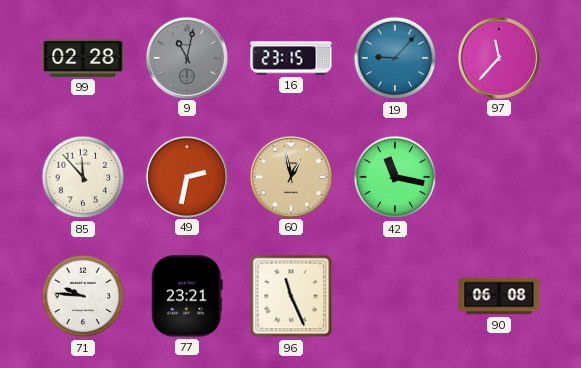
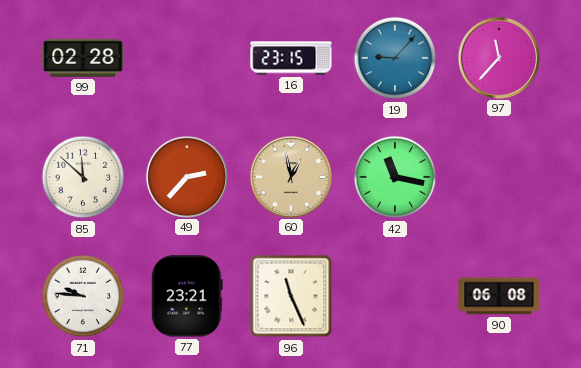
9: 11:02 -> none
85: 11:53 -> 11:52
49: 2:32 -> 2:37
